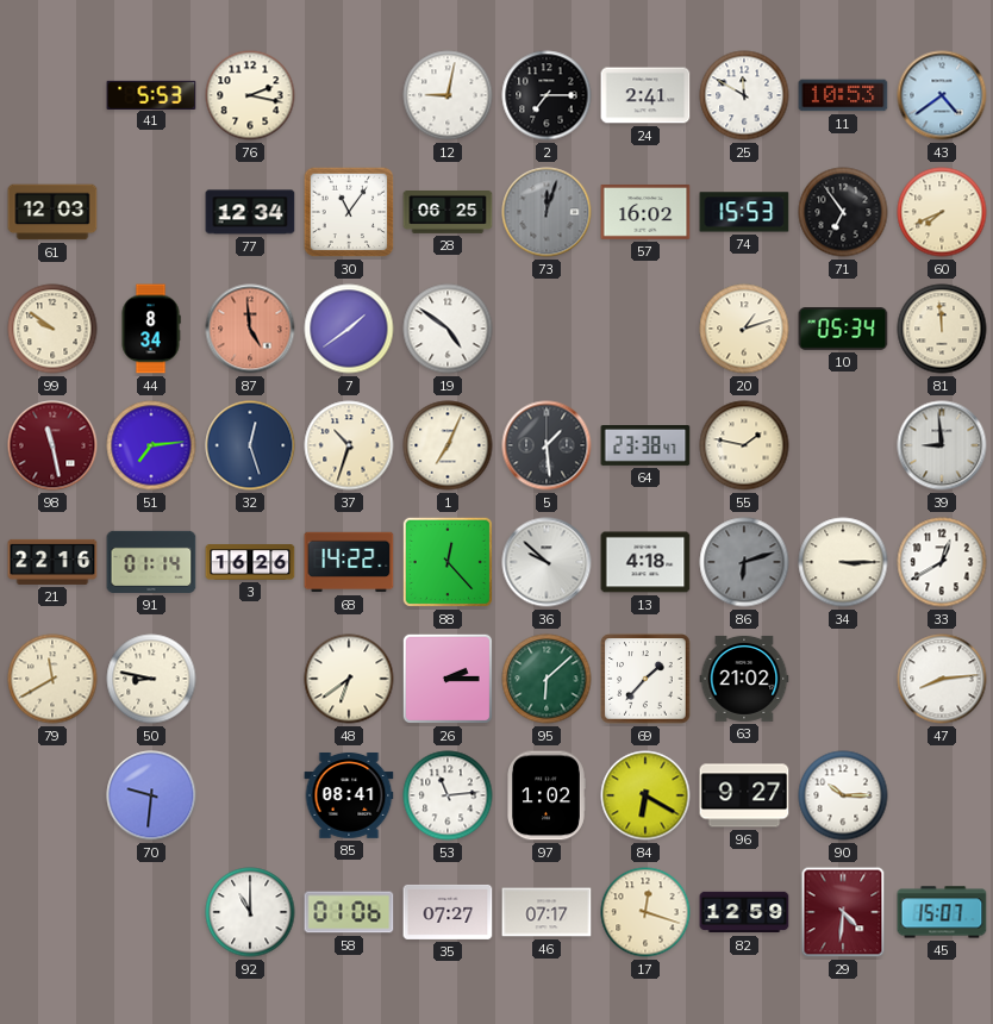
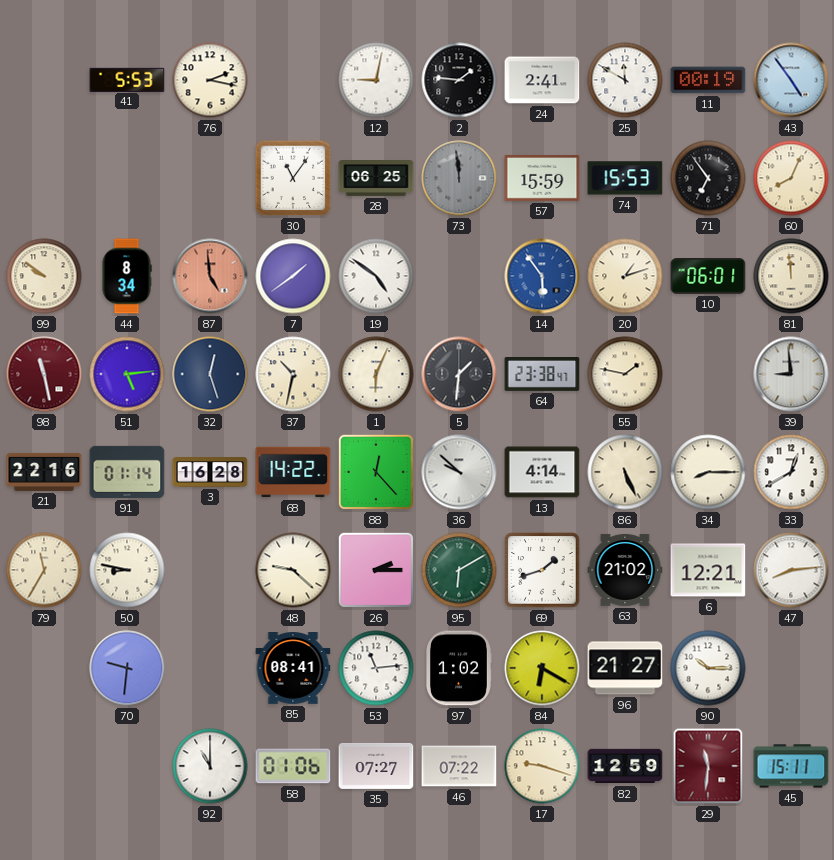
2: 7:15 -> 1:46
11: 10:53 -> 00:19
43: 4:39 -> 4:54
61: 12:03 -> none
77: 12:34 -> none
73: 12:03 -> 11:59
57: 16:02 -> 15:59
60: 7:41 -> 8:04
14: none -> 5:54
10: 05:34 -> 06:01
51: 7:14 -> 5:14
37: 10:33 -> 10:32
1: 7:04 -> 6:04
5: 1:29 -> 1:31
3: 16:26 -> 16:28
13: 4:18 -> 4:14
86: 6:12 -> 5:26
86 dial: grey -> cream
34: 3:15 -> 8:15
79: 11:40 -> 11:35
48: 6:39 -> 9:22
95: 6:08 -> 6:10
69: 1:37 -> 1:42
6: none -> 12:21
96: 9:27 -> 21:27
46: 07:17 -> 07:22
17: 12:18 -> 9:18
29: 4:31 -> 11:31
45: 15:07 -> 15:11
